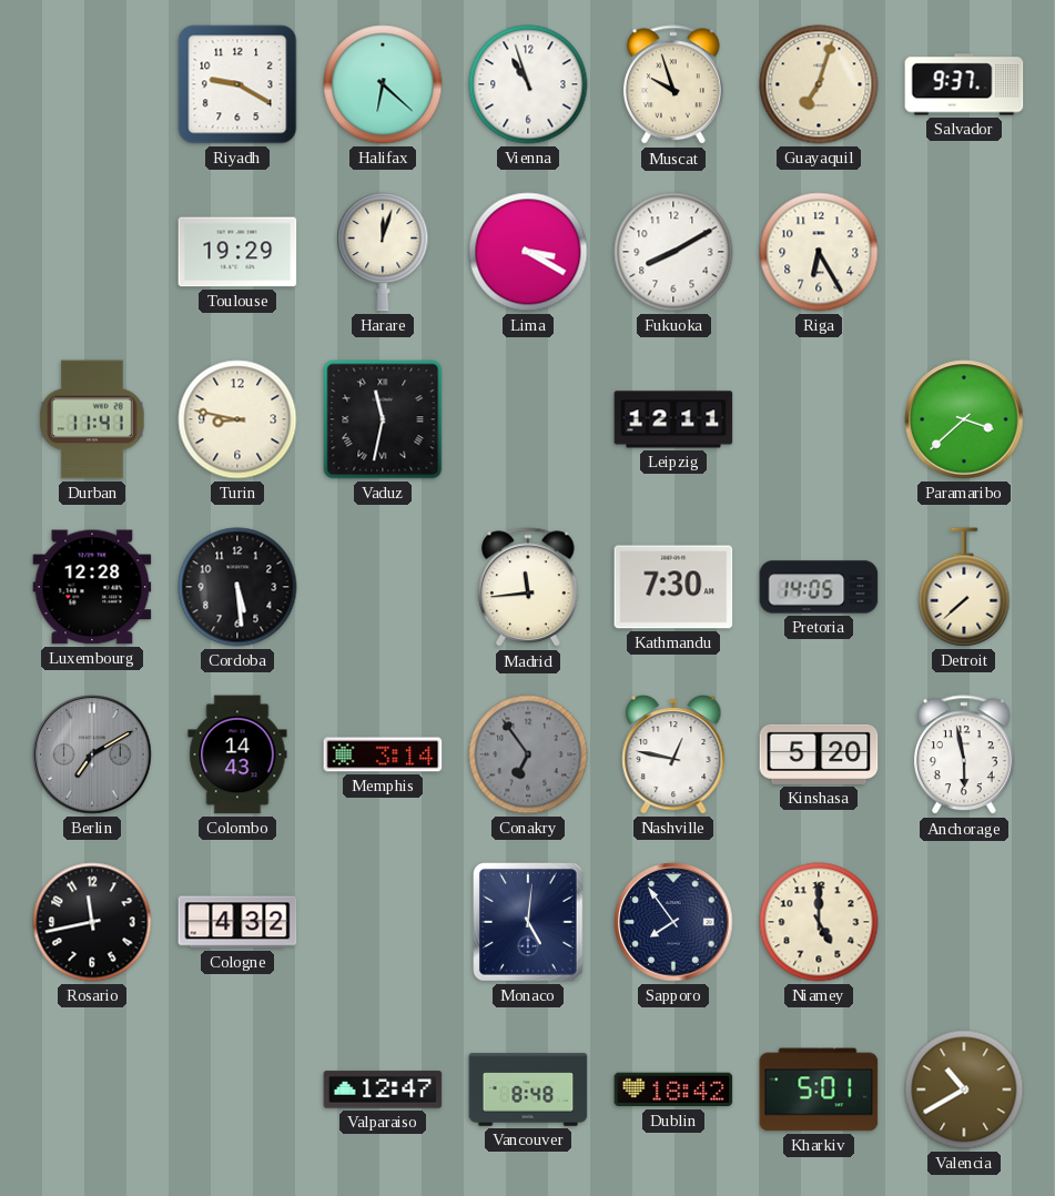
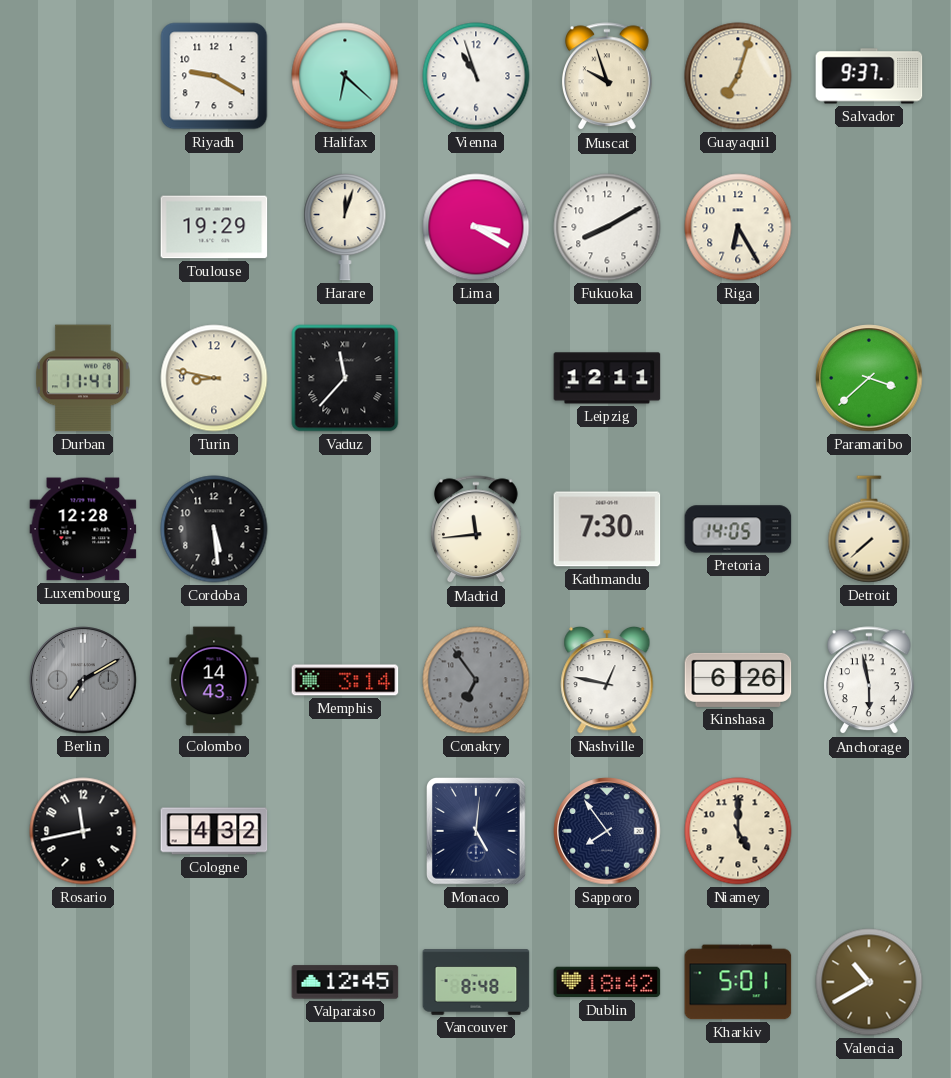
Vaduz: 11:32 -> 11:37
Kinshasa: 5:20 -> 6:26
Valparaiso: 12:47 -> 12:45
